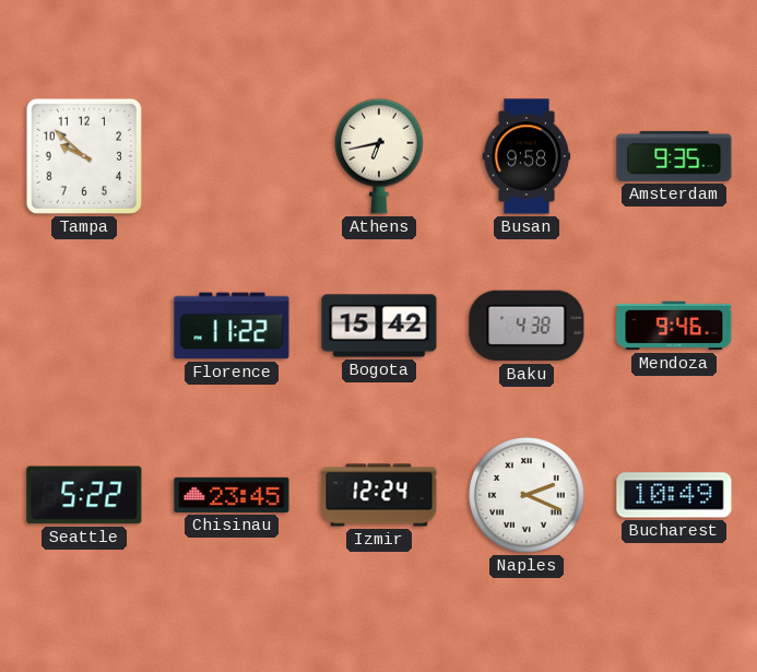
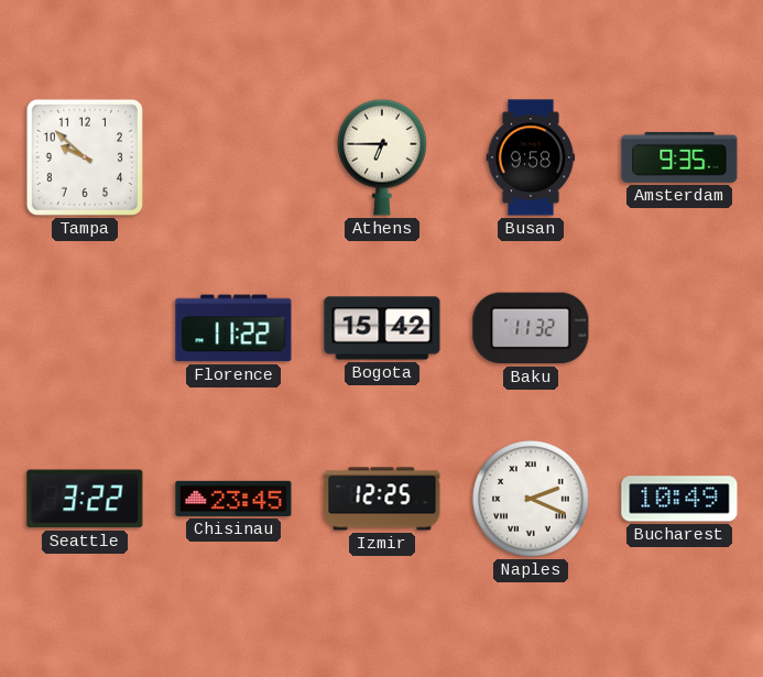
Athens: 6:43 -> 6:45
Baku: 4:38 -> 11:32
Mendoza: 9:46 -> none
Seattle: 5:22 -> 3:22
Izmir: 12:24 -> 12:25
